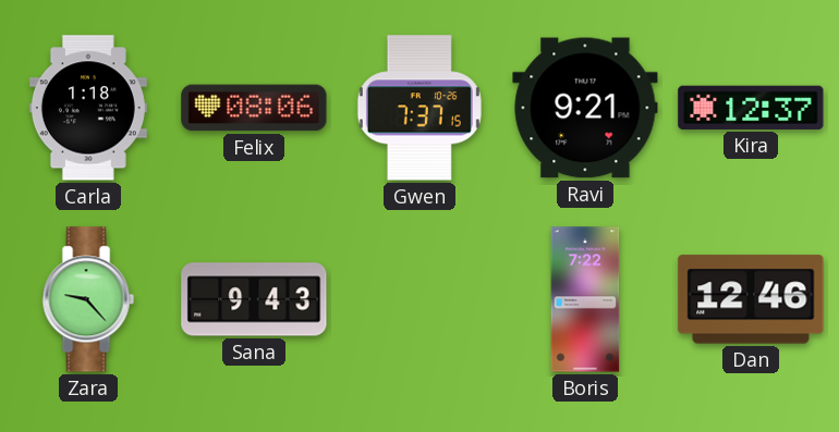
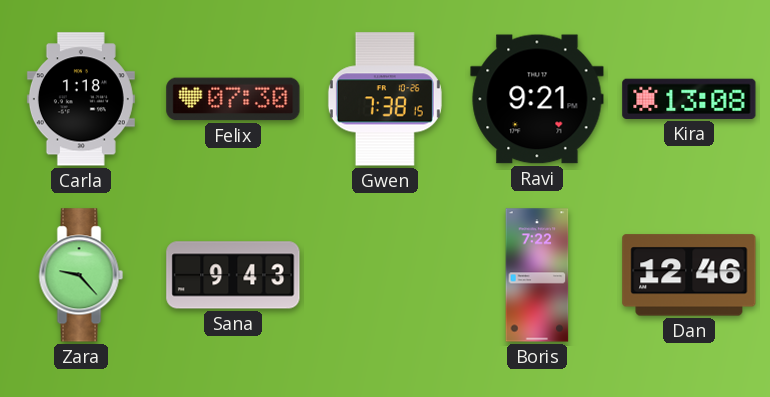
Felix: 08:06 -> 07:30
Gwen: 7:37 -> 7:38
Kira: 12:37 -> 13:08
